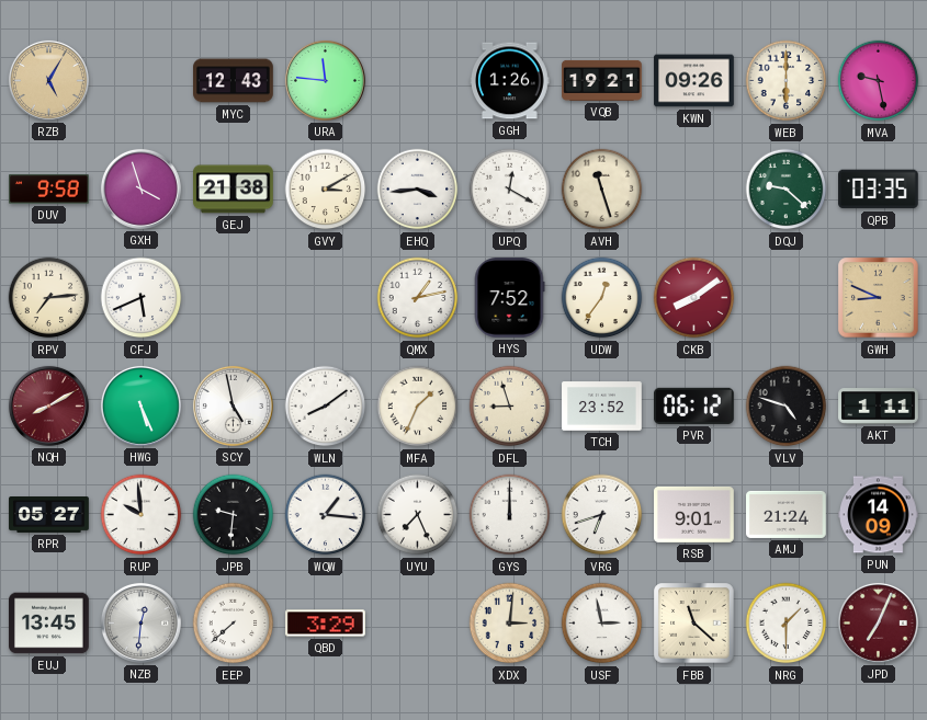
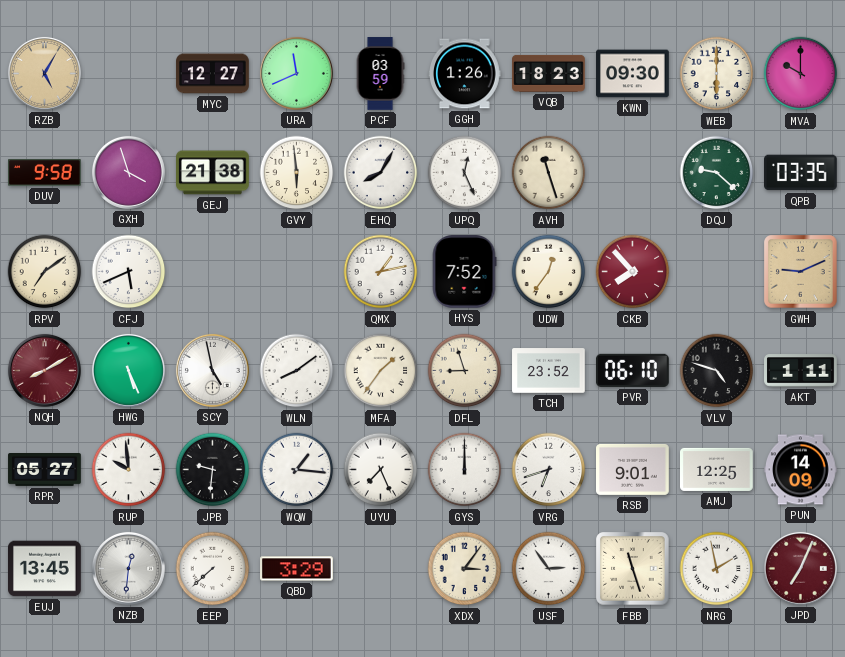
MYC: 12:43 -> 12:27
URA: 11:46 -> 11:41
PCF: none -> 03:59
VQB: 19:21 -> 18:23
KWN: 09:26 -> 09:30
MVA: 9:28 -> 10:00
GVY: 3:10 -> 5:59
EHQ: 3:44 -> 8:05
UPQ: 12:20 -> 12:26
RPV: 7:14 -> 7:09
CKB: 8:09 -> 7:53
GWH: 8:49 -> 9:11
MFA: 1:34 -> 1:36
PVR: 06:12 -> 06:10
AMJ: 21:24 -> 12:25
XDX: 3:01 -> 3:06
USF: 2:58 -> 2:54
FBB: 11:22 -> 11:27
NRG: 1:30 -> 1:58
